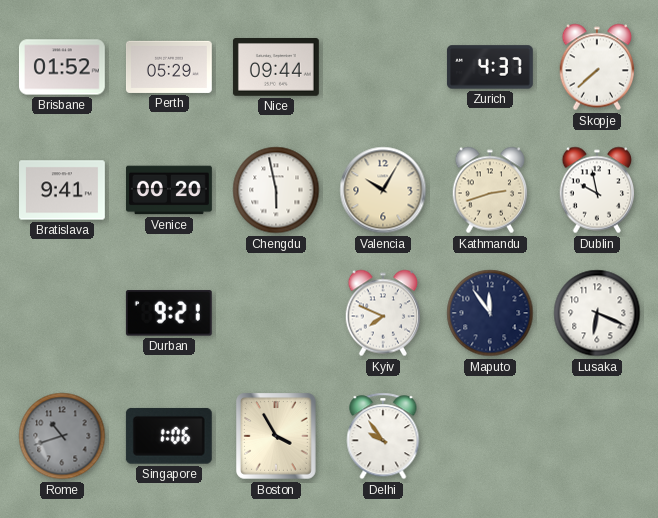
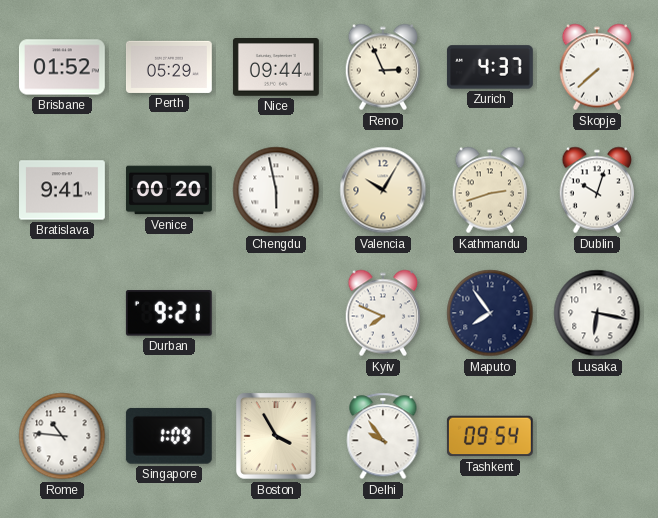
Reno: none -> 2:56
Dublin: 9:58 -> 10:03
Maputo: 11:54 -> 7:54
Lusaka: 6:19 -> 6:17
Rome: 10:42 -> 10:46
Rome dial: grey -> white
Singapore: 1:06 -> 1:09
Tashkent: none -> 09:54
